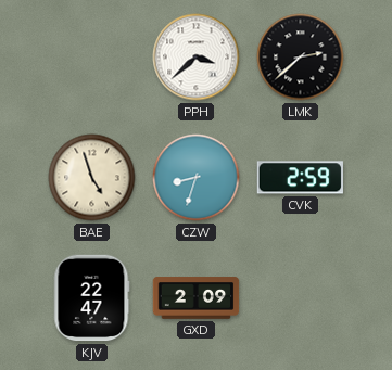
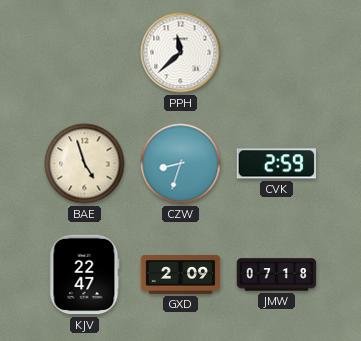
PPH: 3:38 -> 11:38
LMK: 2:38 -> none
JMW: none -> 07:18
